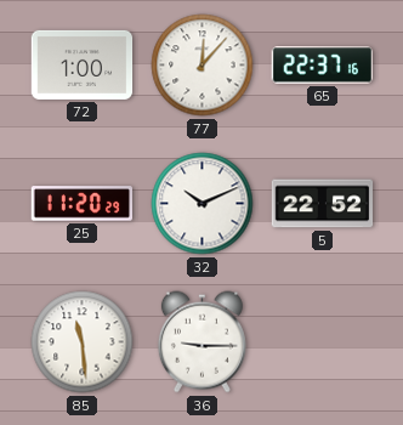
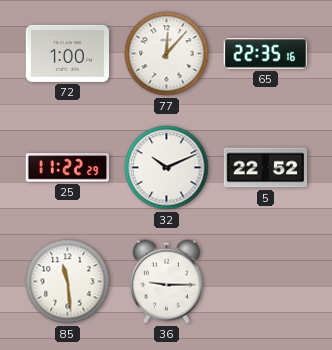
65: 22:37 -> 22:35
25: 11:20 -> 11:22
